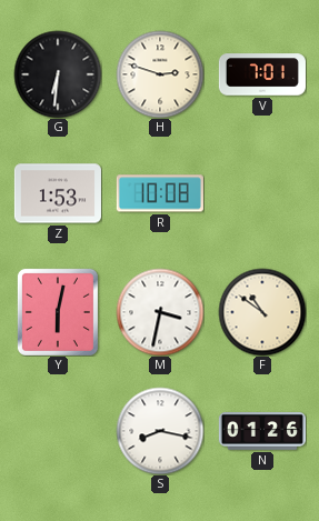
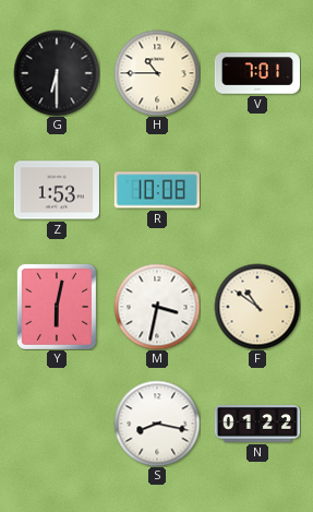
G: 6:31 -> 6:30
H: 2:48 -> 10:45
N: 01:26 -> 01:22
